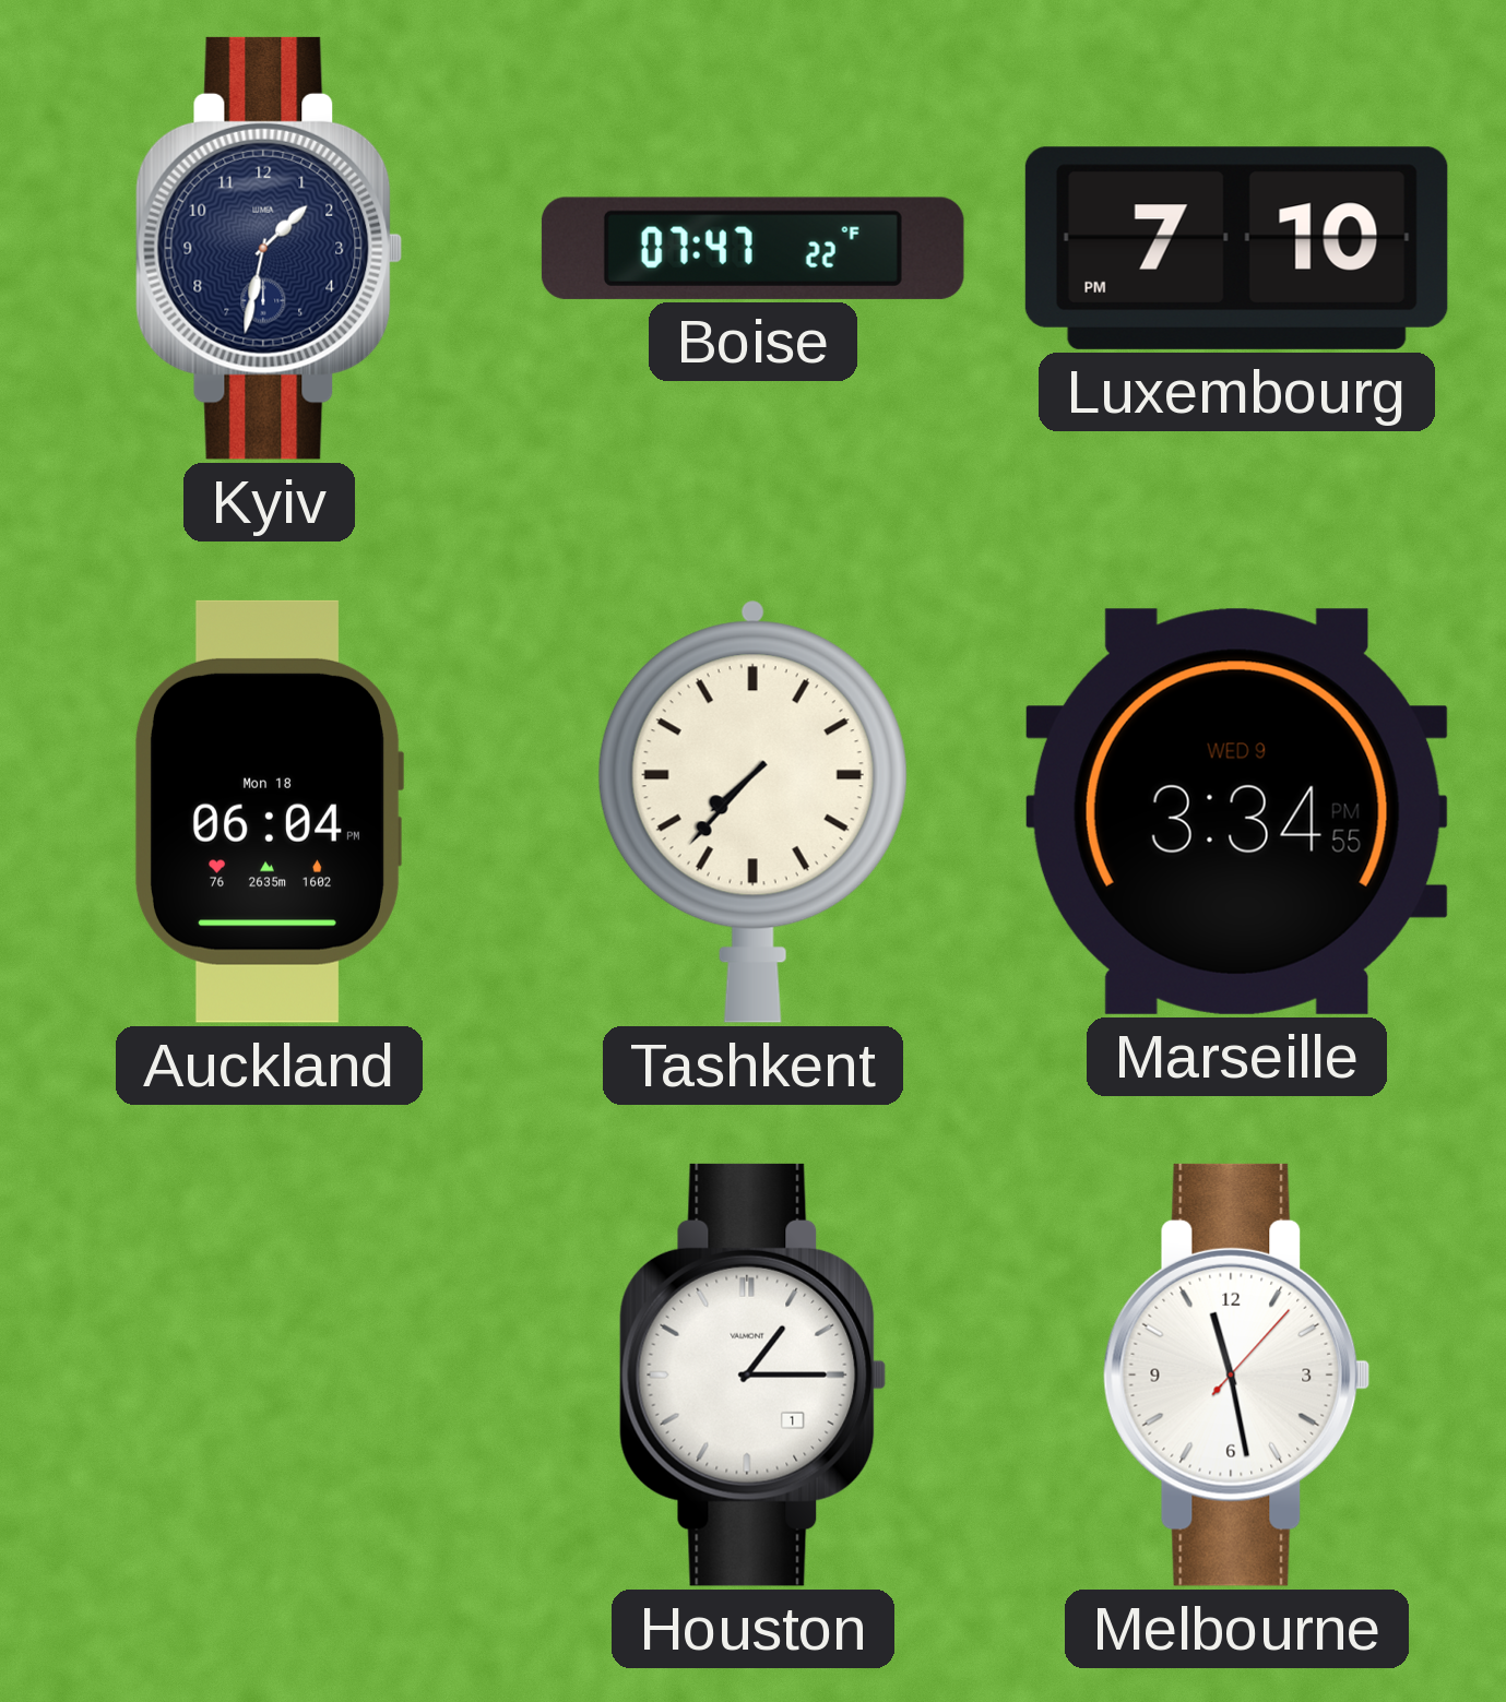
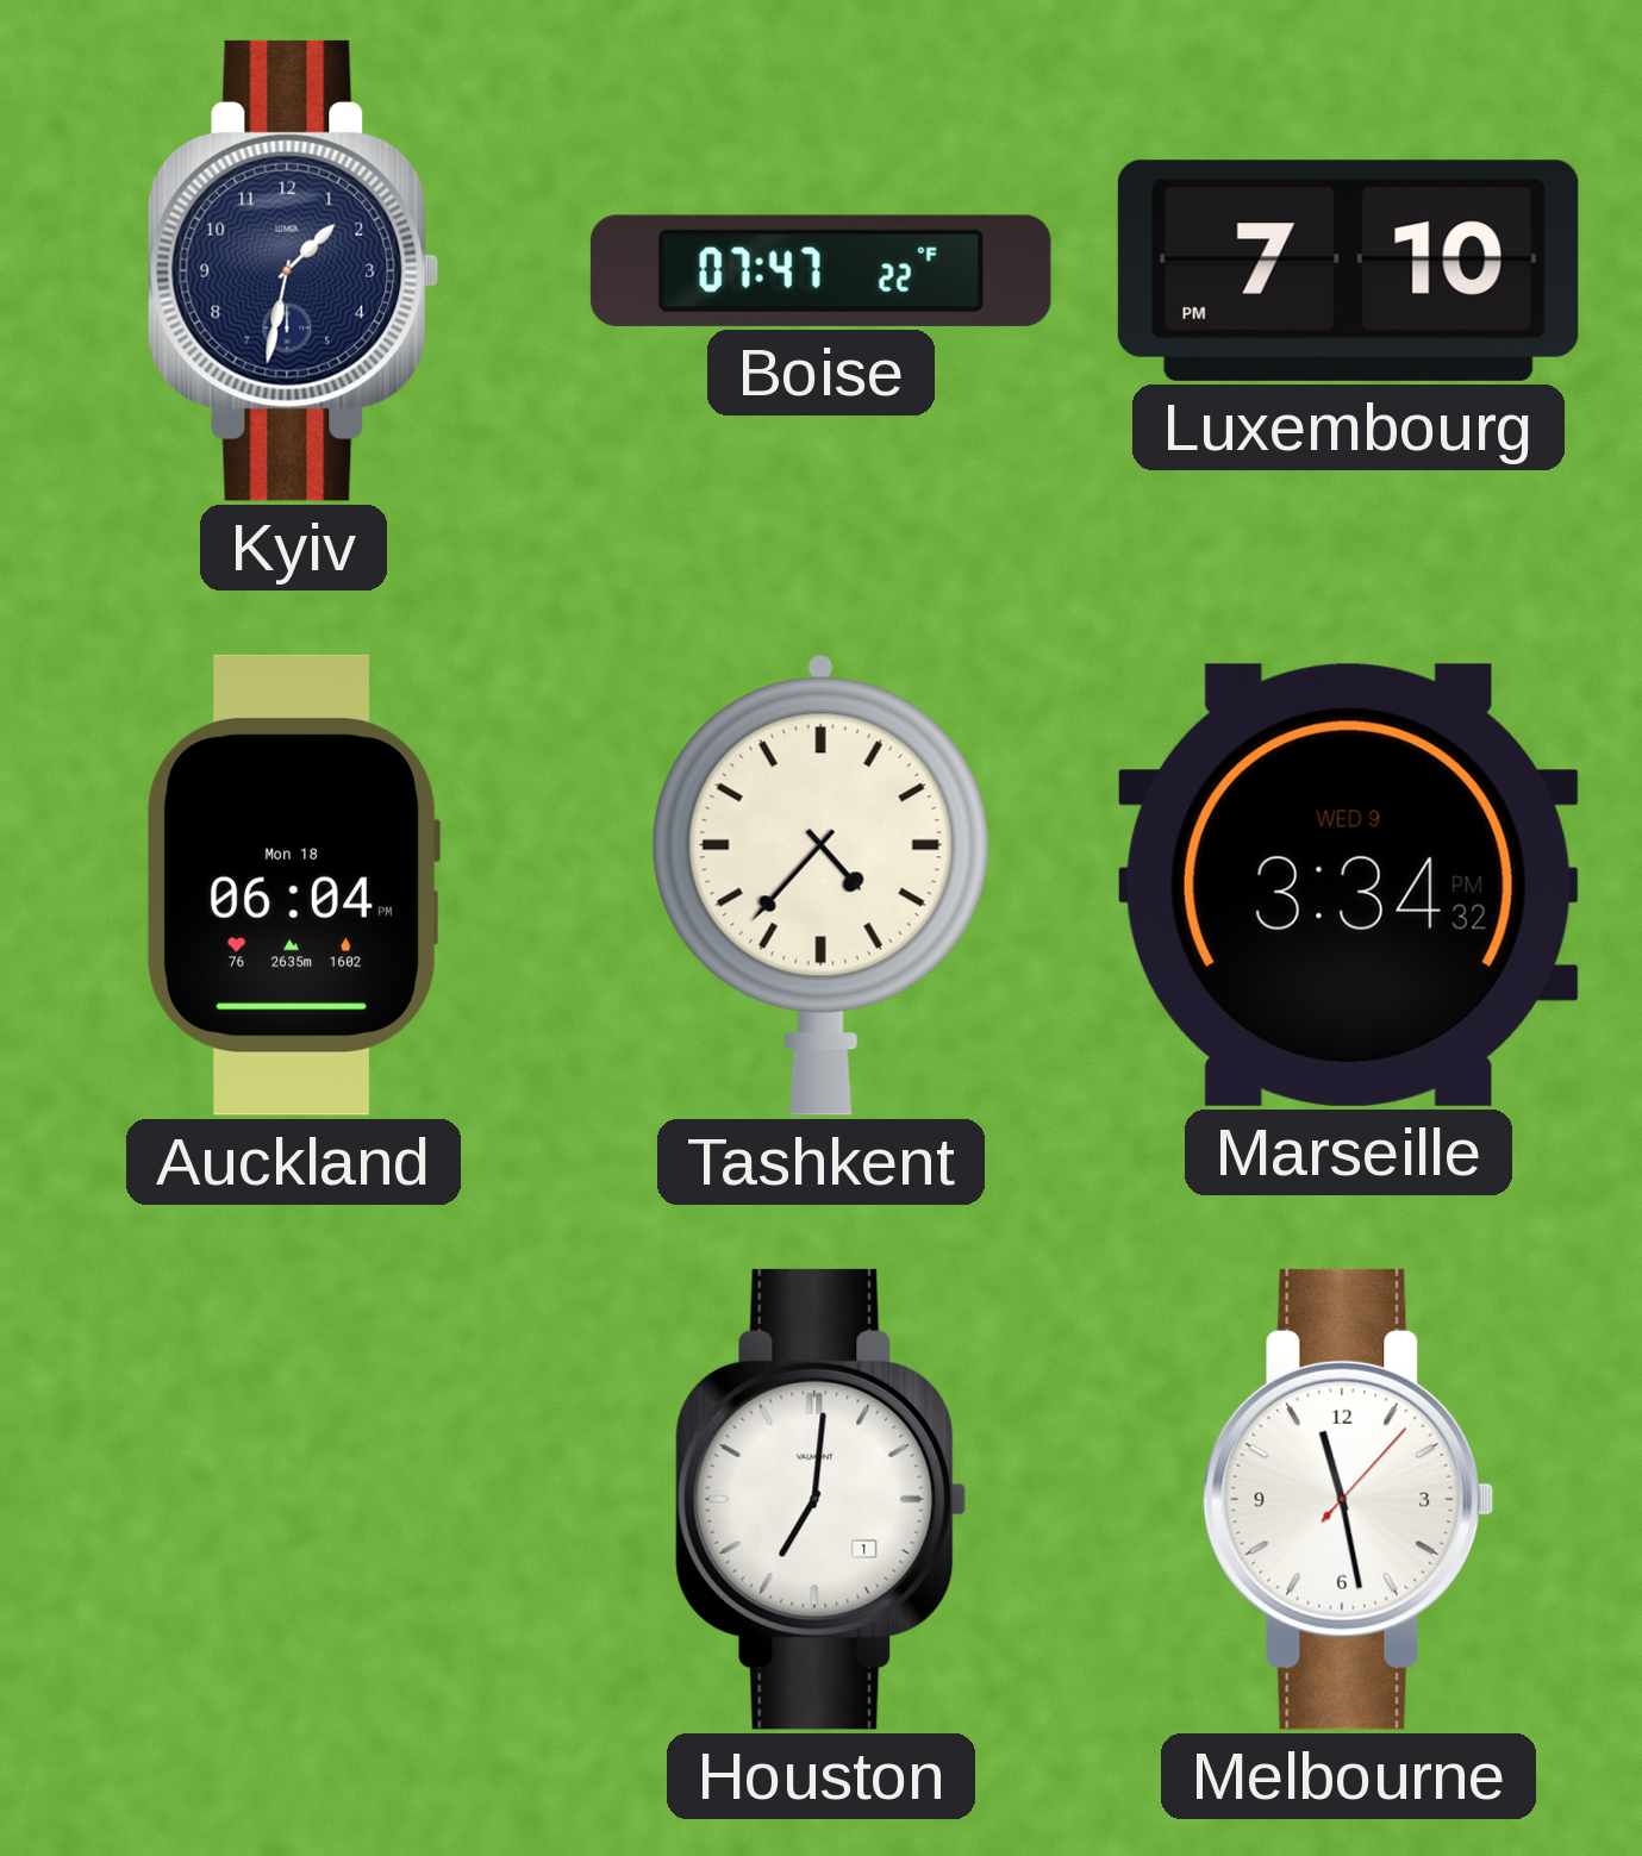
Tashkent: 7:37 -> 4:37
Marseille: 3:34:55 PM -> 3:34:32 PM
Houston: 1:15 -> 7:01
